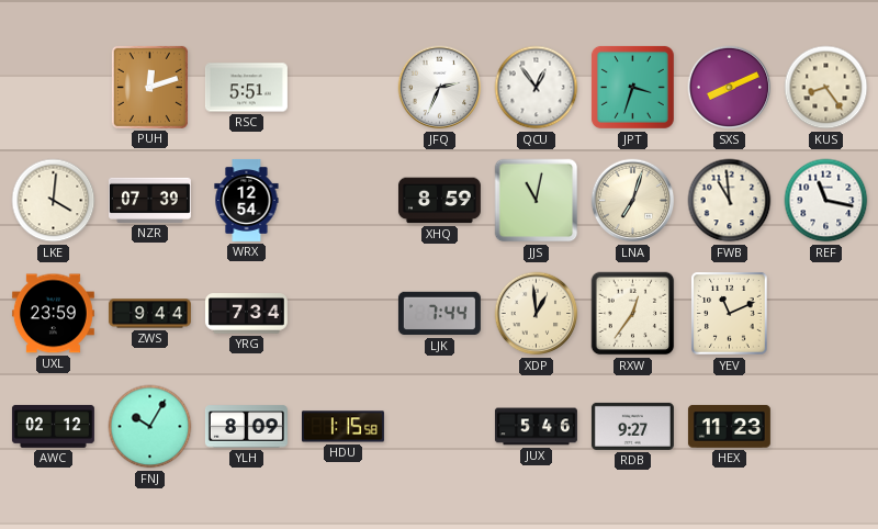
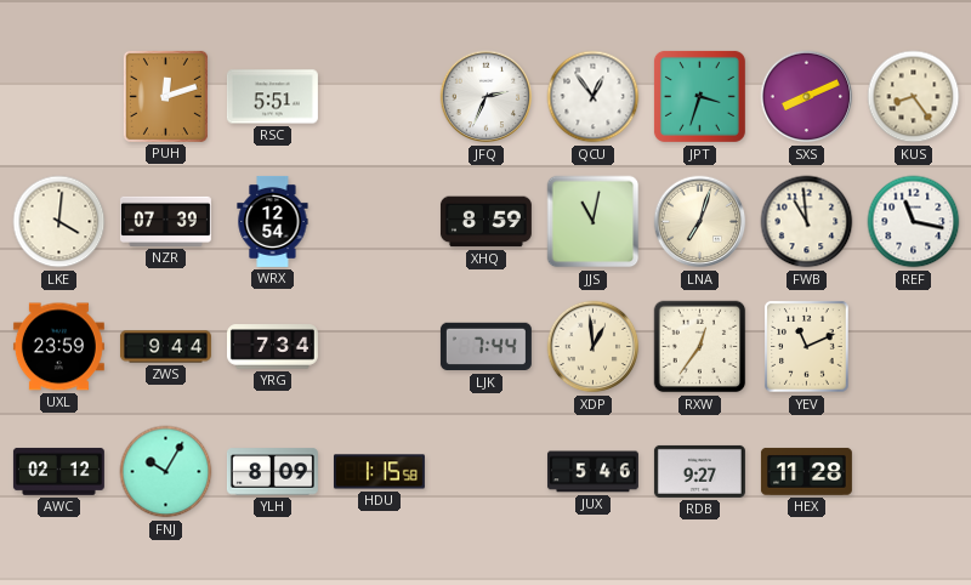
HEX: 11:23 -> 11:28
